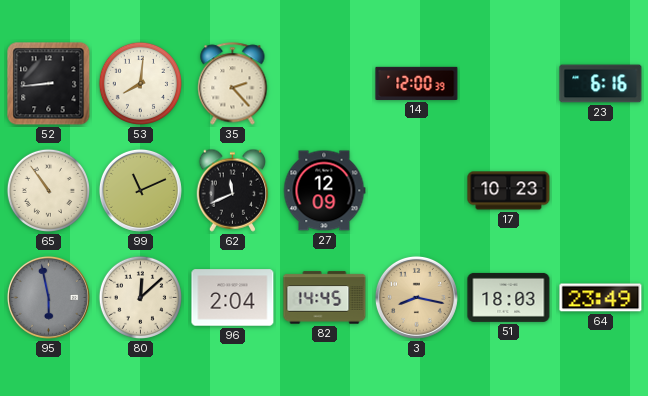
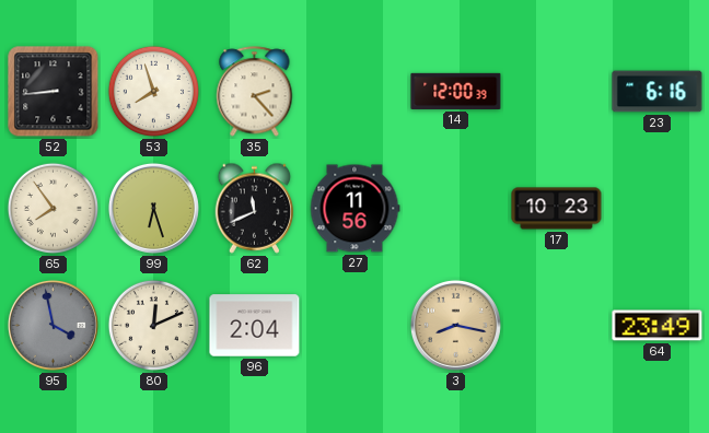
53: 8:01 -> 7:57
65: 10:54 -> 7:54
99: 11:11 -> 6:27
27: 12:09 -> 11:56
95: 5:58 -> 3:58
80: 12:08 -> 12:11
82: 14:45 -> none
51: 18:03 -> none
